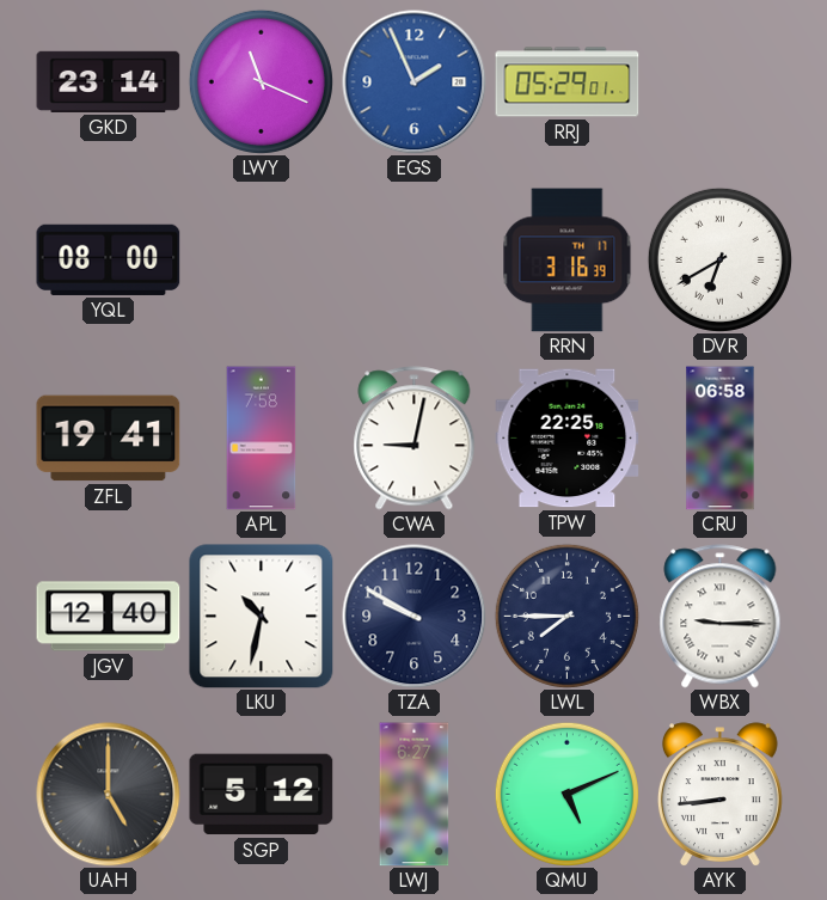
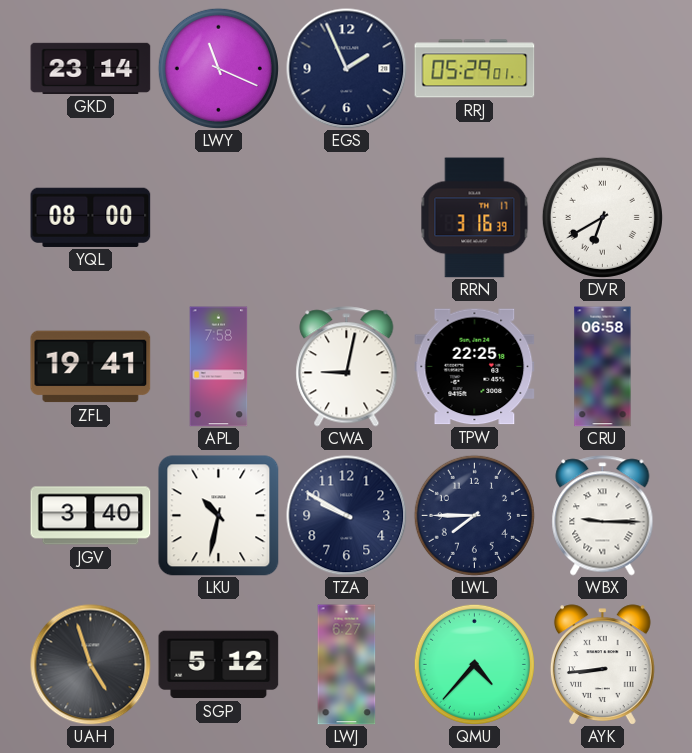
EGS dial: blue -> navy
JGV: 12:40 -> 3:40
UAH: 5:00 -> 4:57
QMU: 5:11 -> 4:37
